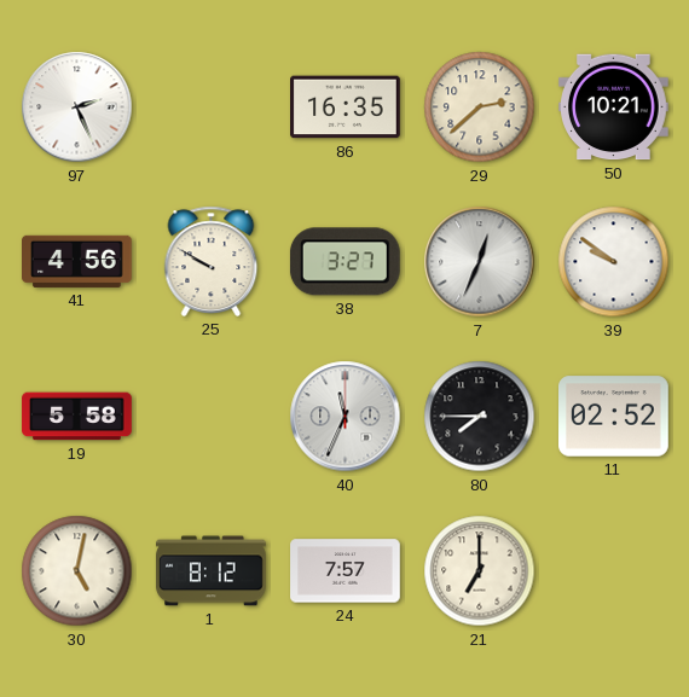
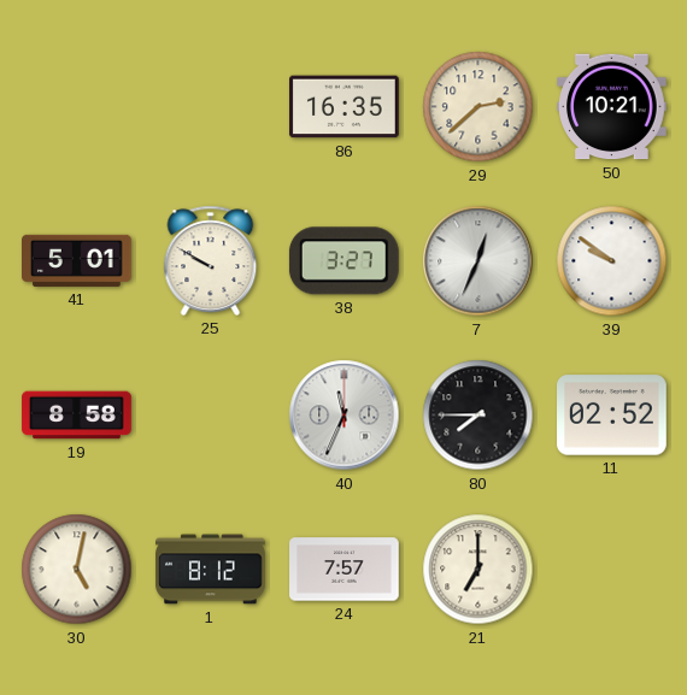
97: 2:26 -> none
41: 4:56 -> 5:01
19: 5:58 -> 8:58
